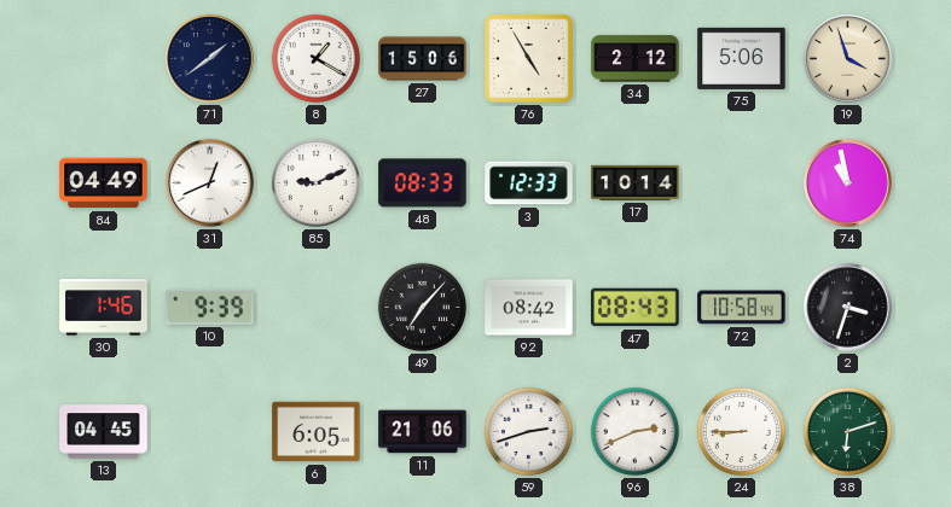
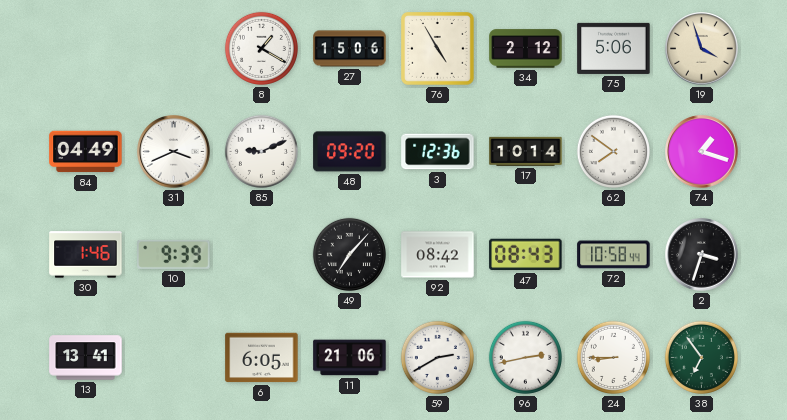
71: 1:39 -> none
31: 12:41 -> 3:41
48: 08:33 -> 09:20
3: 12:33 -> 12:36
62: none -> 7:51
74: 10:58 -> 1:18
13: 04:45 -> 13:41
59: 2:42 -> 2:40
96: 2:41 -> 2:43
38: 6:12 -> 6:54
